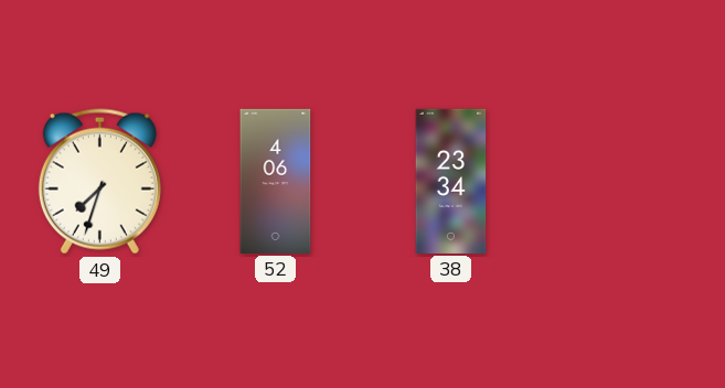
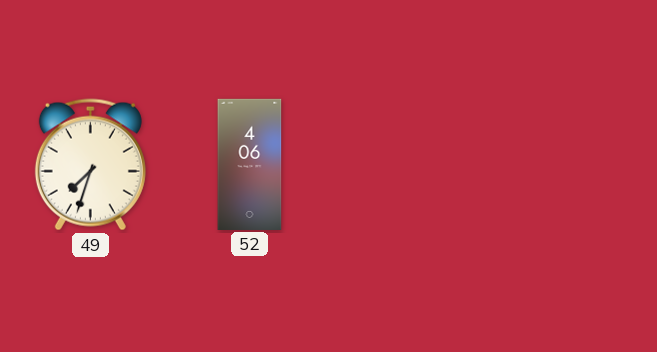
38: 23:34 -> none
